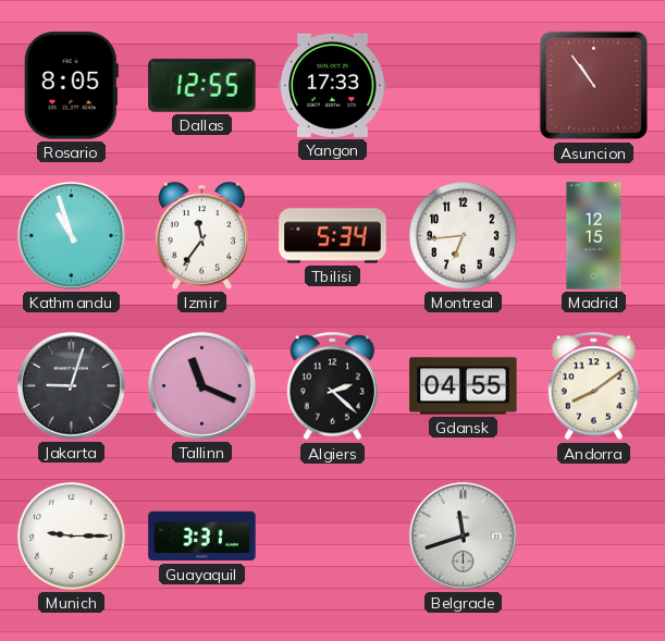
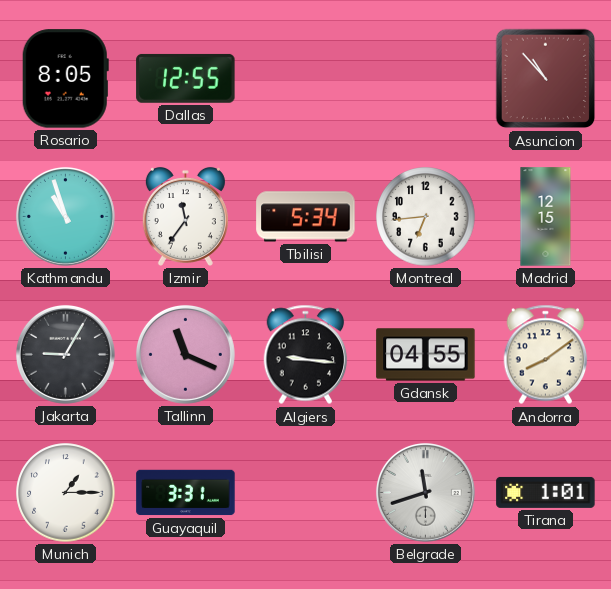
Yangon: 17:33 -> none
Asuncion: 10:54 -> 10:53
Jakarta: 9:03 -> 9:05
Algiers: 2:22 -> 9:16
Munich: 9:15 -> 1:15
Tirana: none -> 1:01
